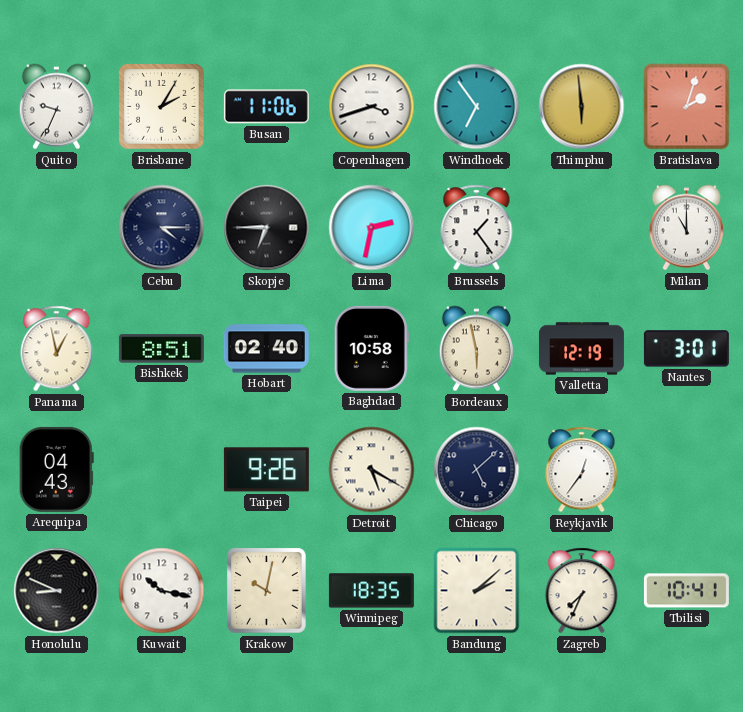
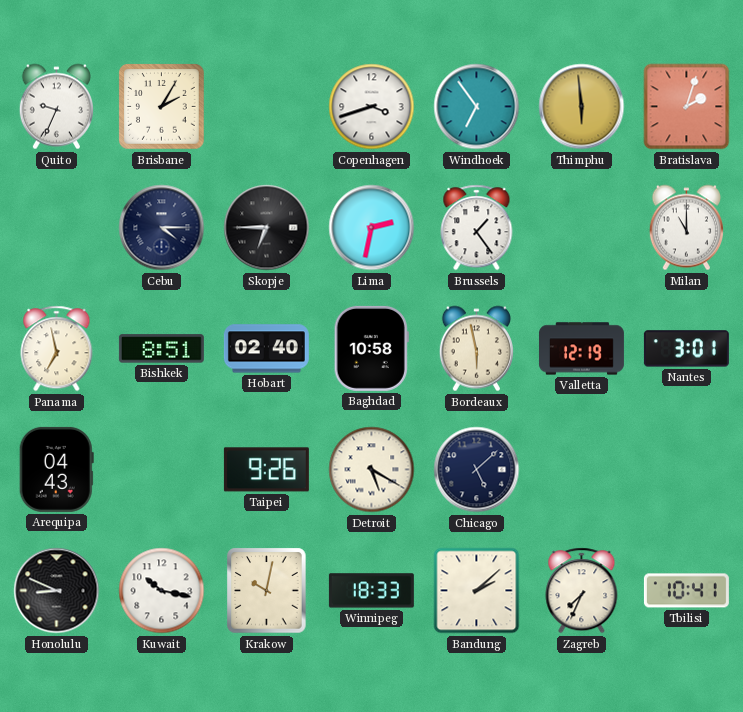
Busan: 11:06 -> none
Panama: 12:58 -> 6:58
Reykjavik: 12:36 -> none
Winnipeg: 18:35 -> 18:33
